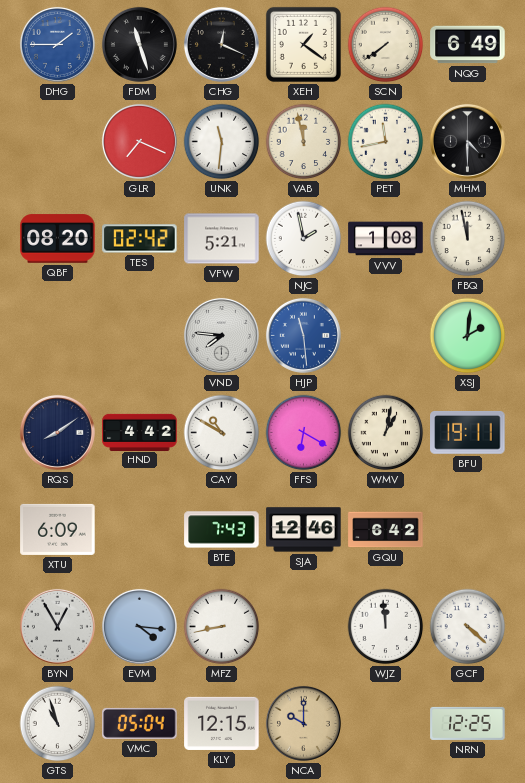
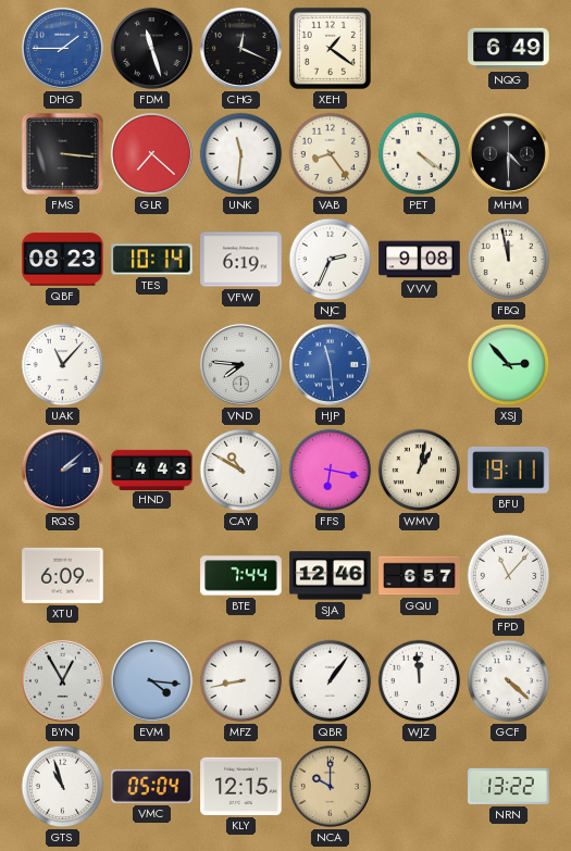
SCN: 7:39 -> none
FMS: none -> 3:16
GLR: 7:19 -> 7:22
VAB: 11:58 -> 8:24
PET: 11:43 -> 4:21
QBF: 08:20 -> 08:23
TES: 02:42 -> 10:14
VFW: 5:21 -> 6:19
NJC: 1:58 -> 2:34
VVV: 1:08 -> 9:08
UAK: none -> 11:07
XSJ: 2:01 -> 2:53
RQS: 8:09 -> 2:08
HND: 4:42 -> 4:43
FFS: 6:20 -> 6:17
BTE: 7:43 -> 7:44
GQU: 6:42 -> 6:57
FPD: none -> 11:07
QBR: none -> 1:06
NRN: 12:25 -> 13:22
